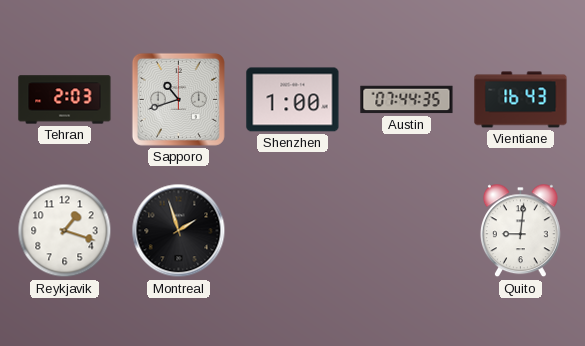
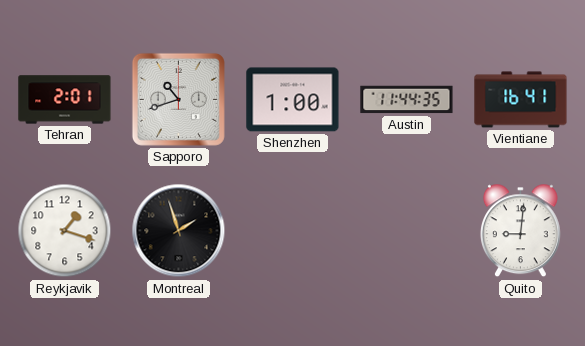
Tehran: 2:03 -> 2:01
Austin: 07:44 -> 11:44
Vientiane: 16:43 -> 16:41
